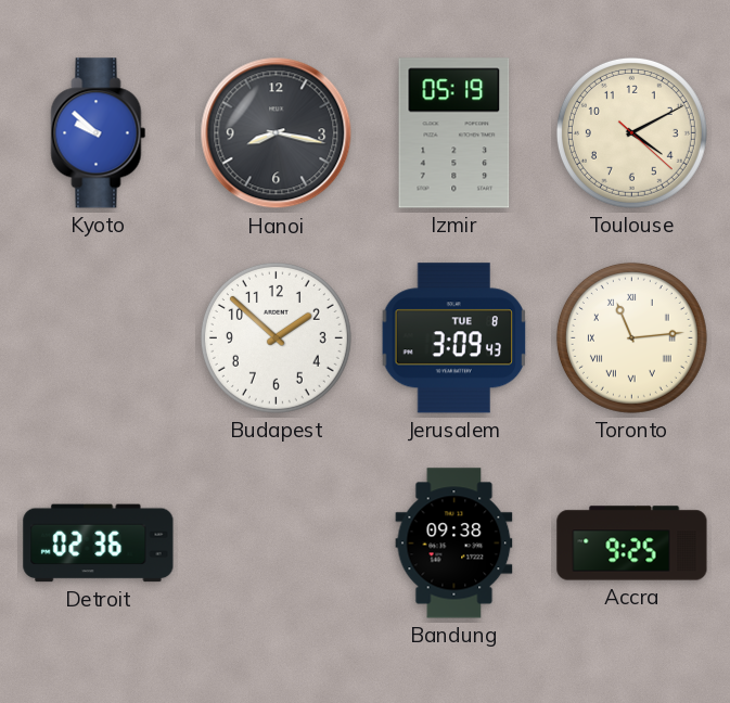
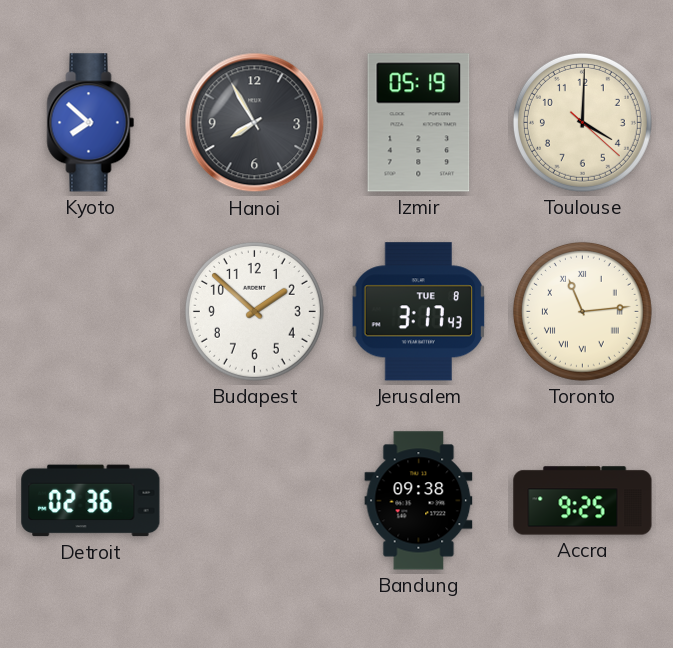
Kyoto: 9:52 -> 7:52
Hanoi: 8:17 -> 7:55
Toulouse: 4:10 -> 4:00
Jerusalem: 3:09 -> 3:17
